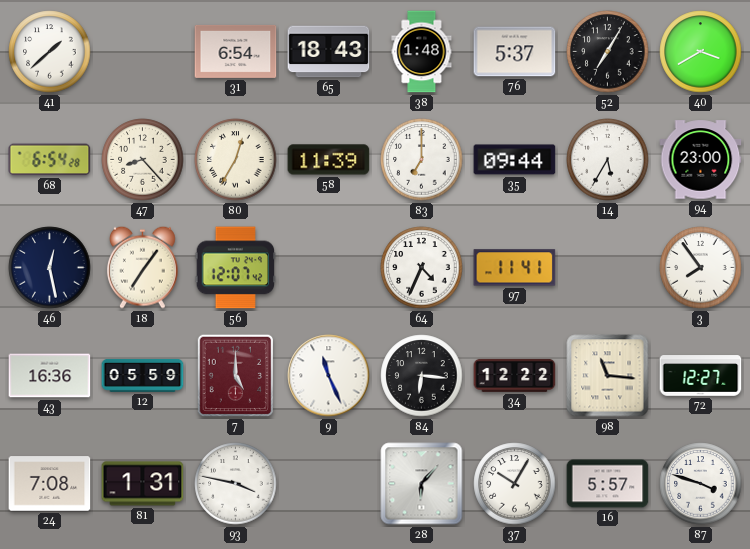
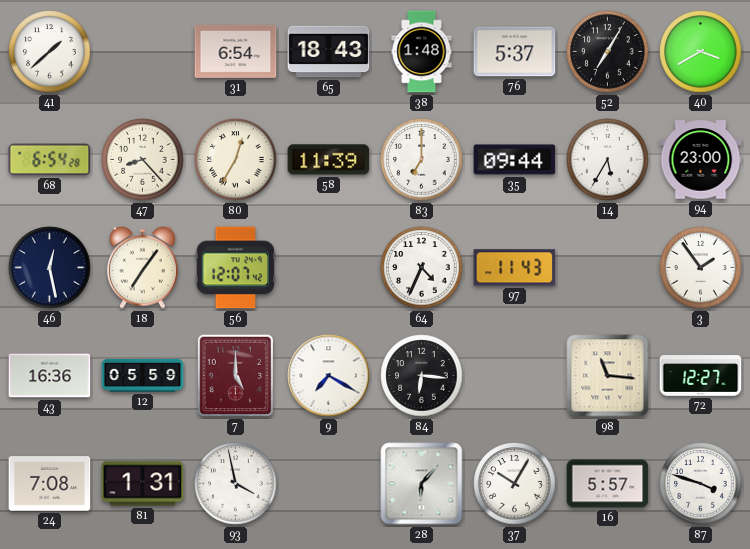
97: 11:41 -> 11:43
3: 7:54 -> 1:54
9: 11:26 -> 7:20
34: 12:22 -> none
93: 3:47 -> 3:58
